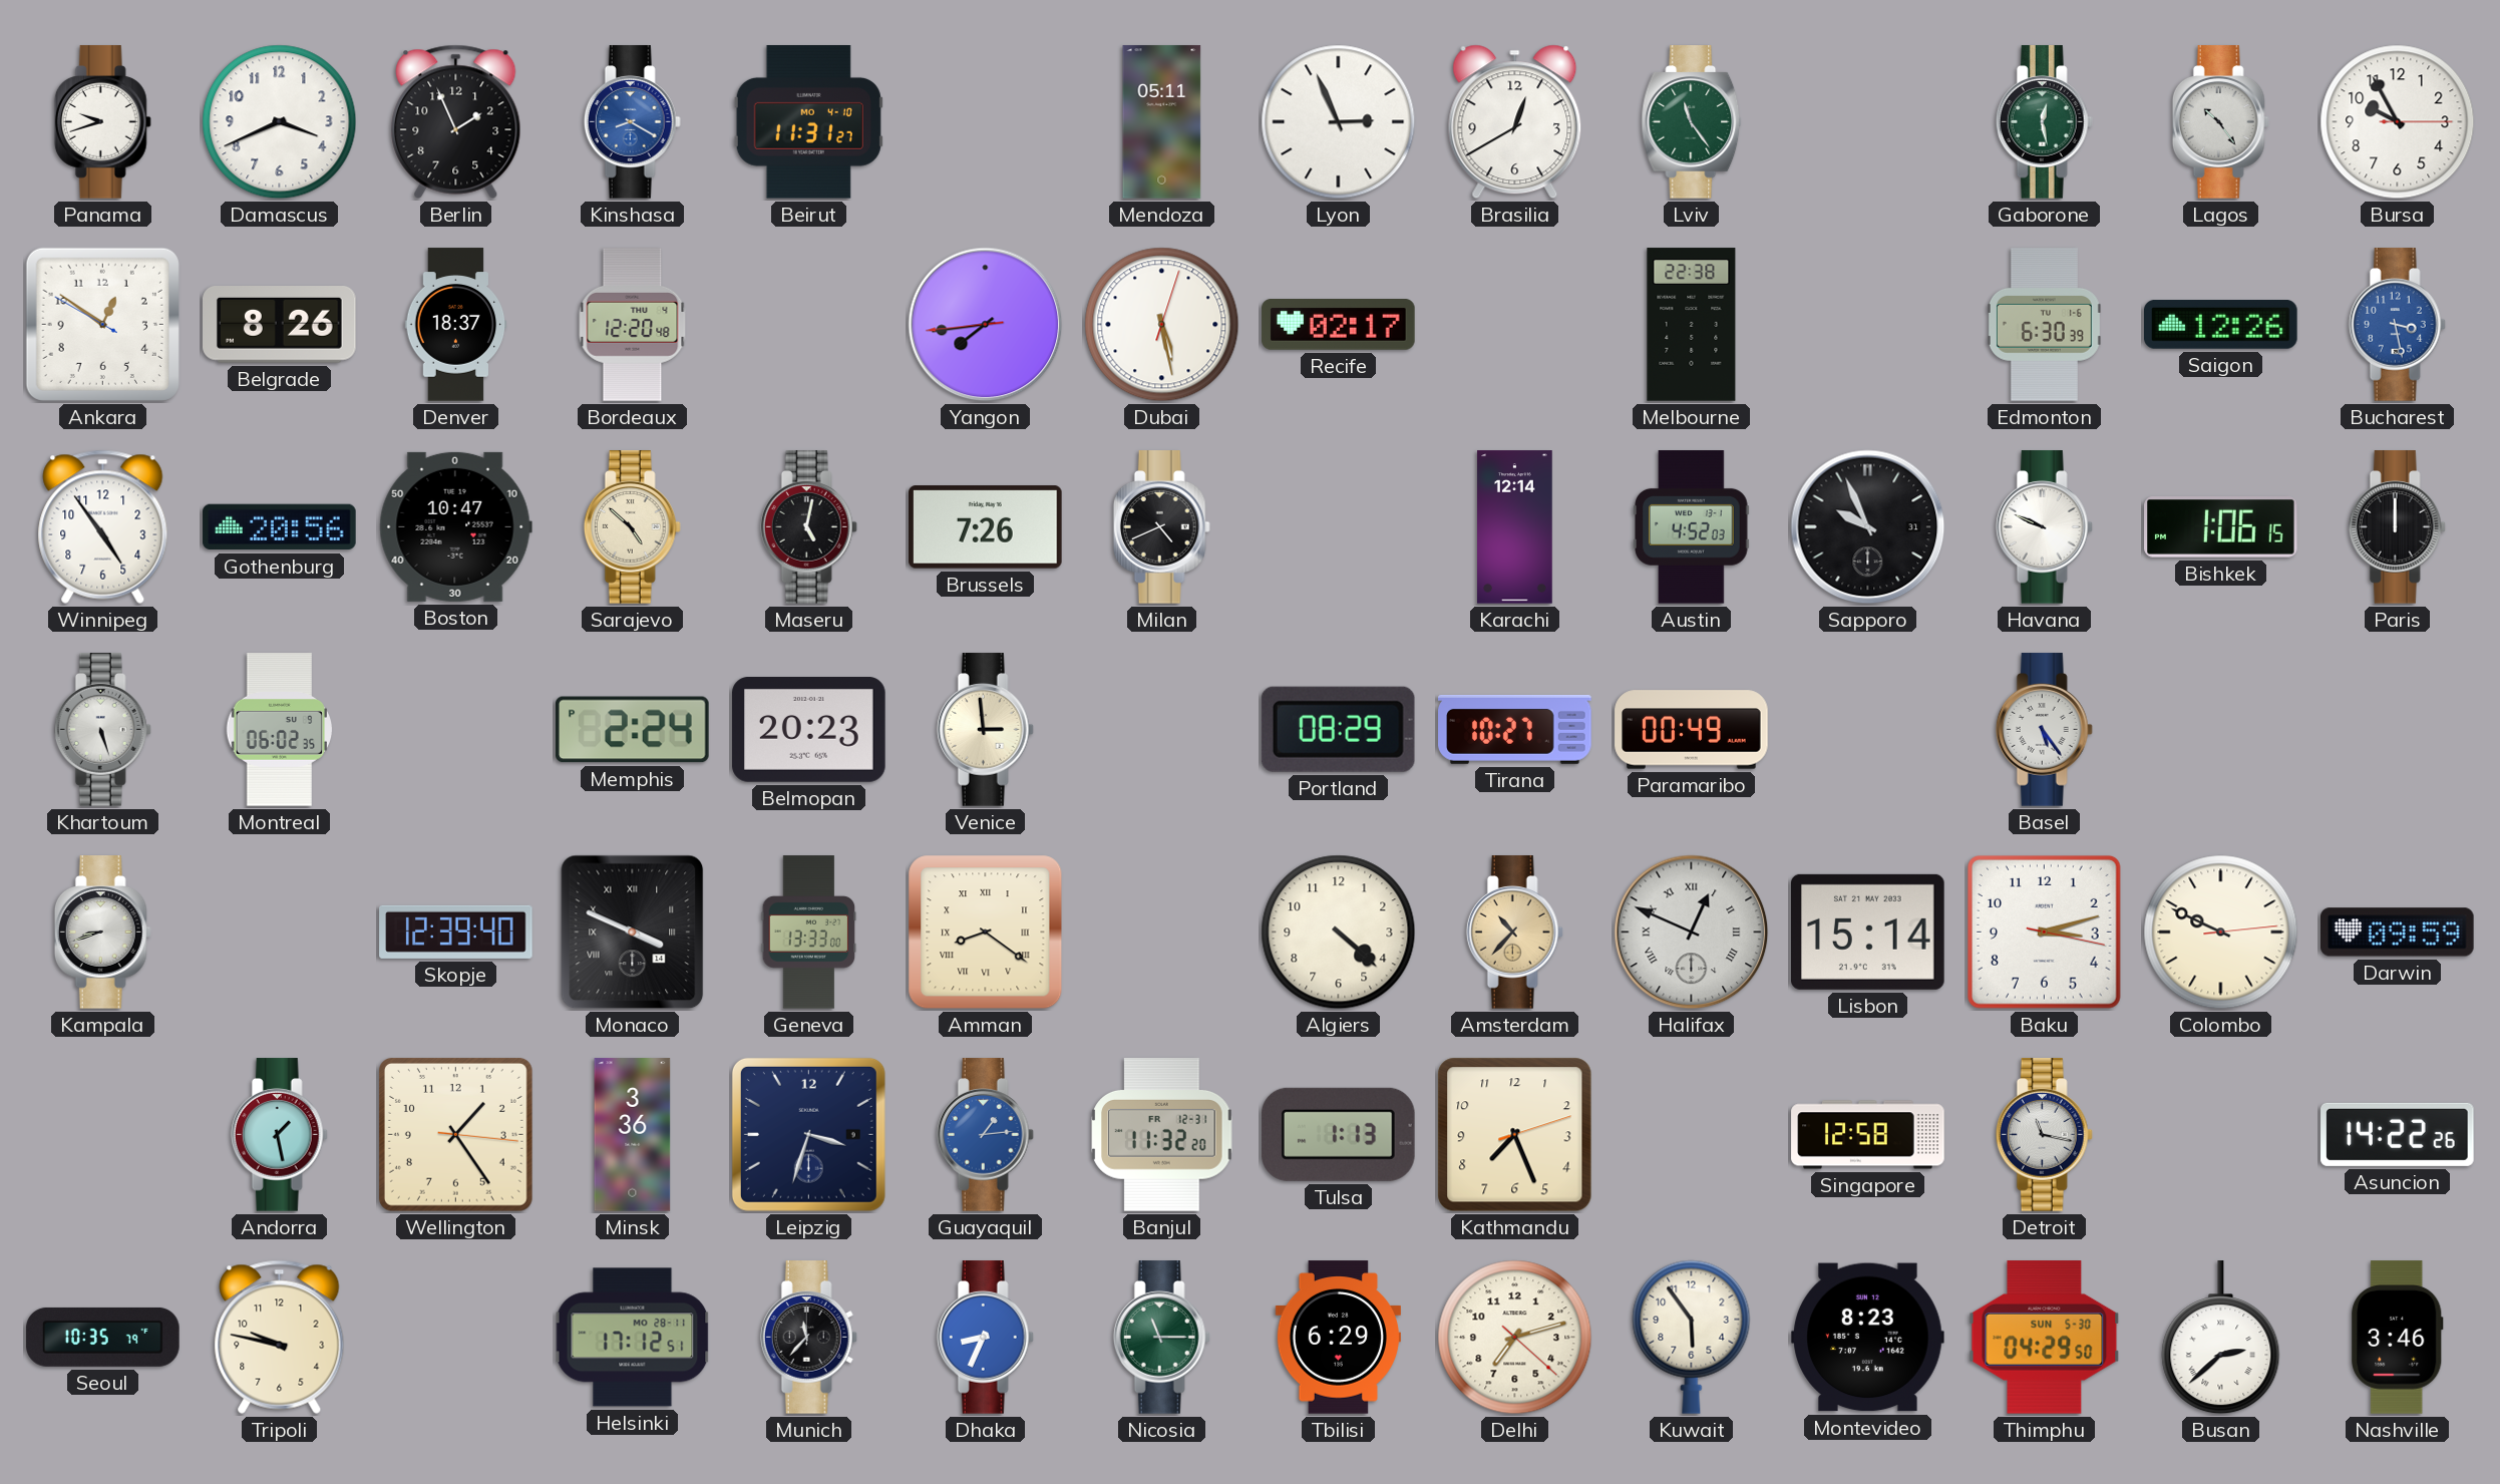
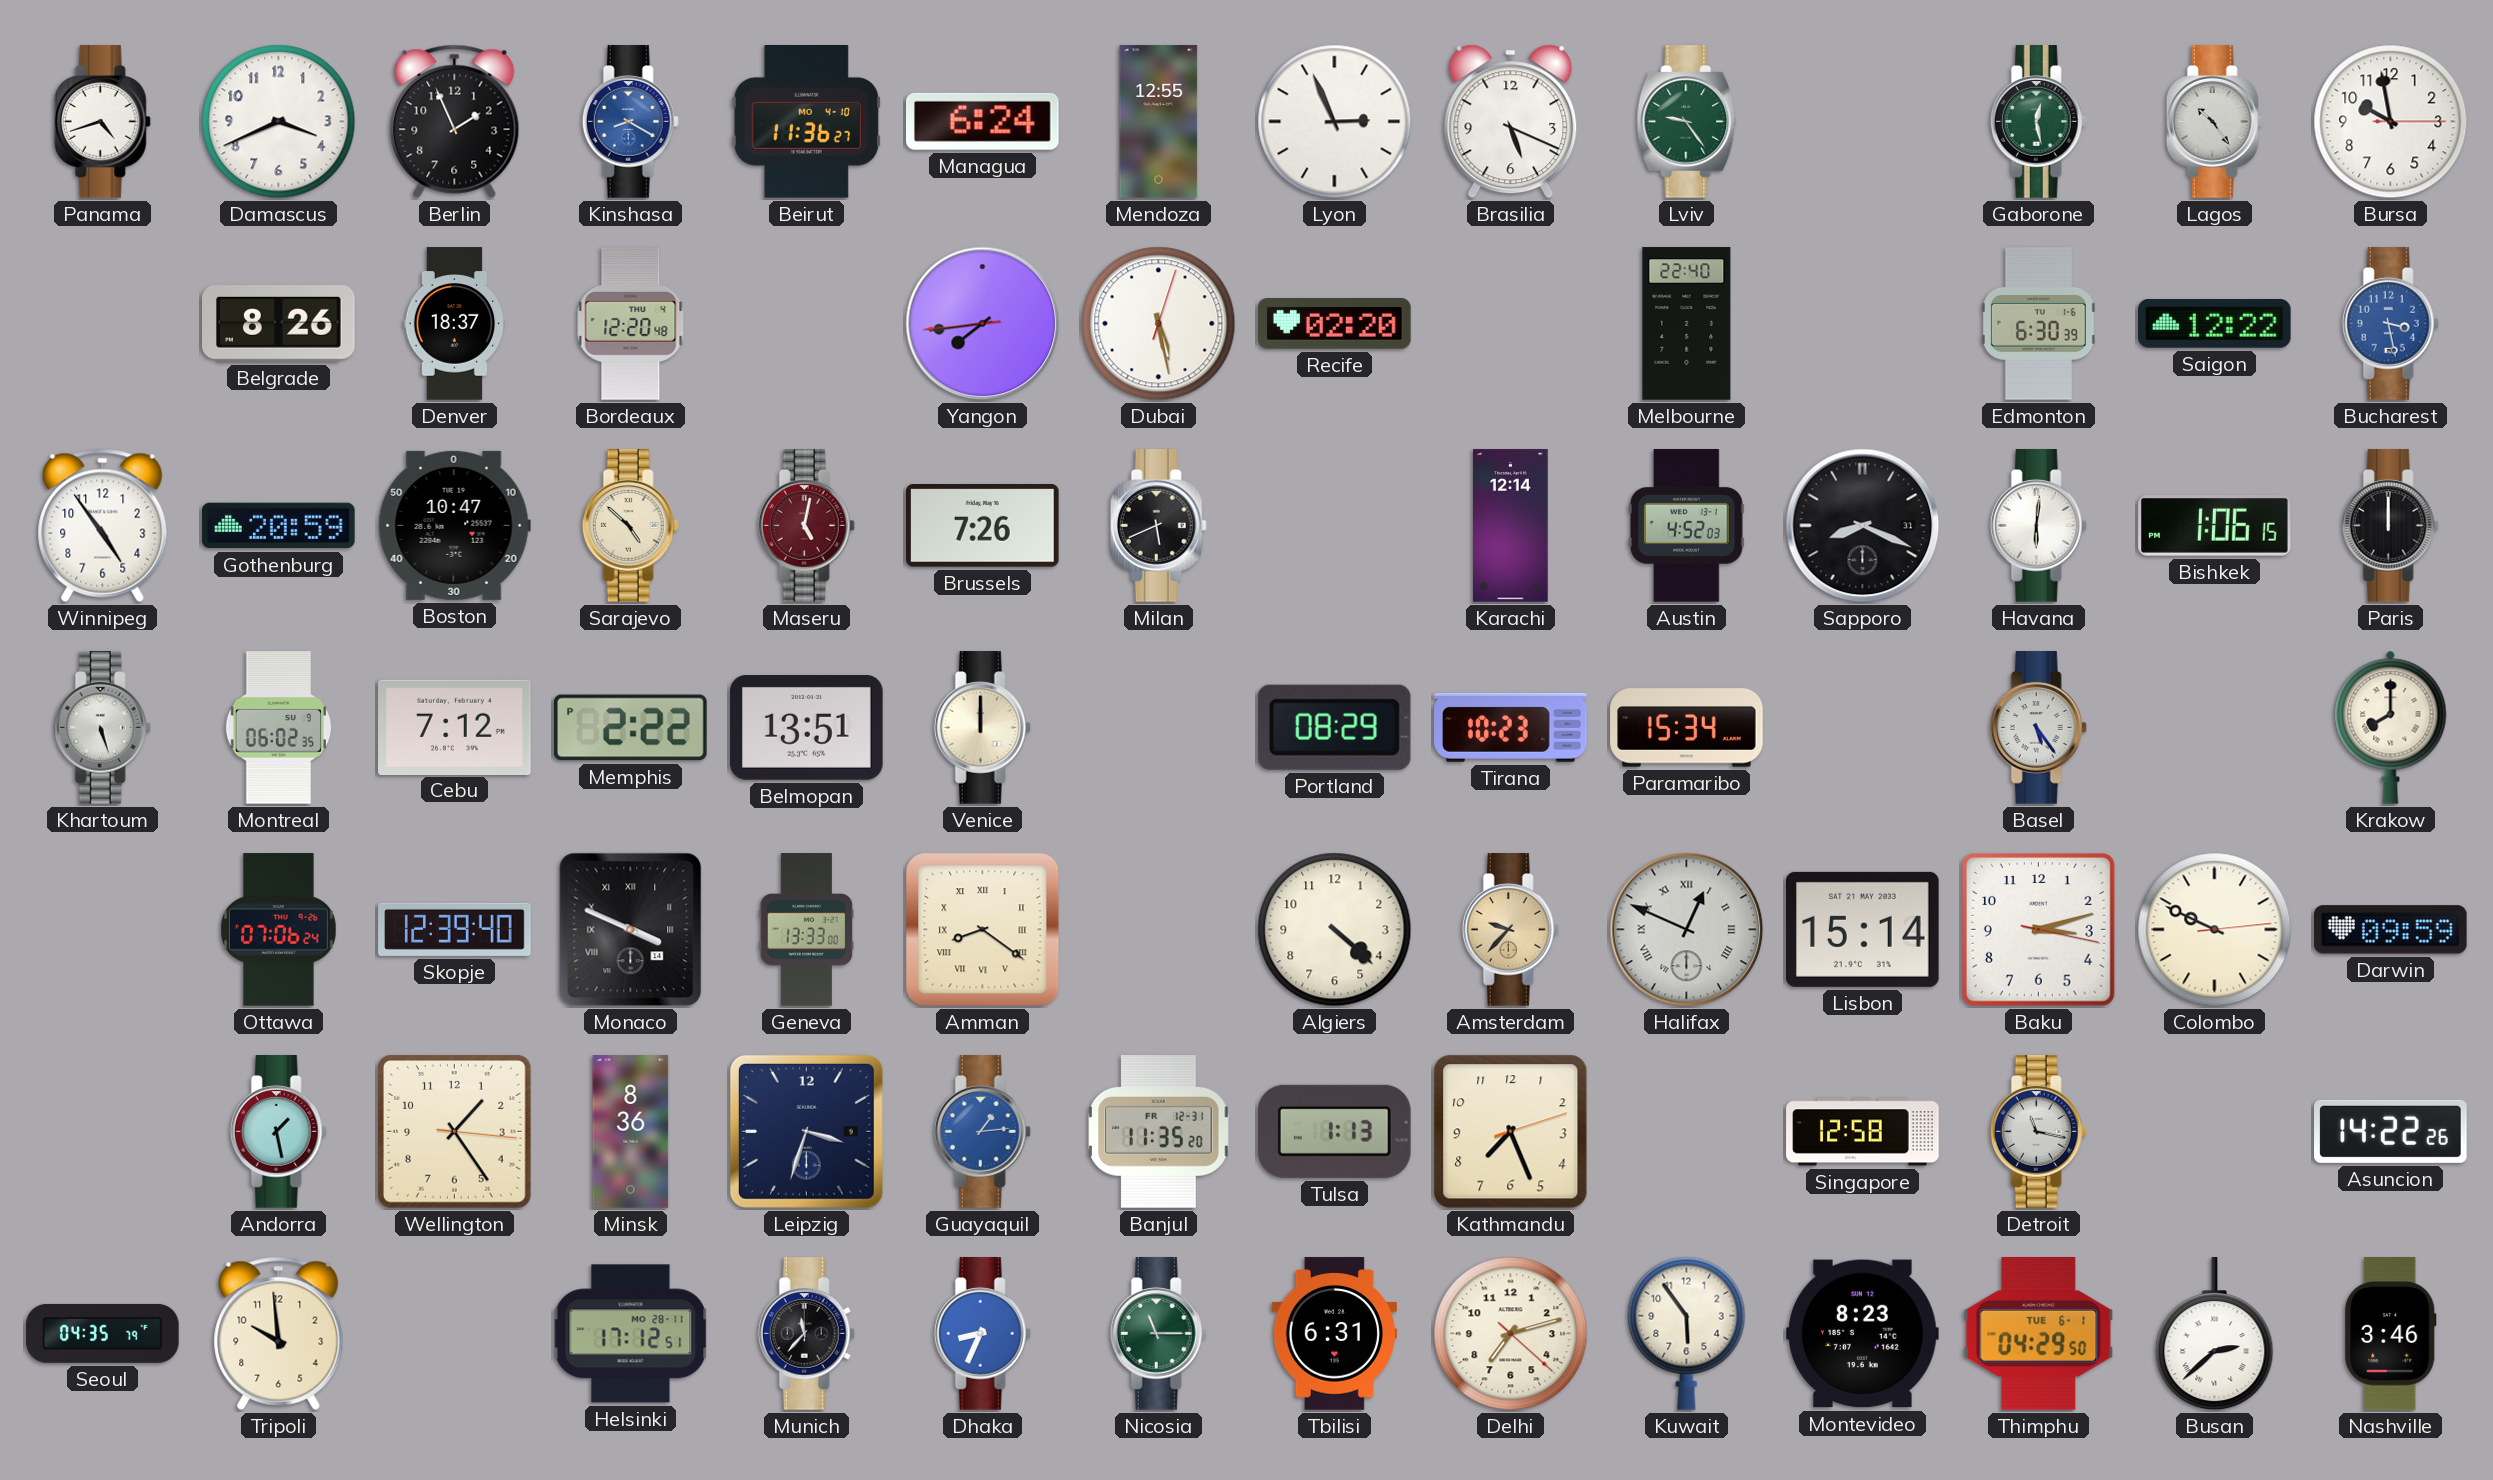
Panama: 9:42 -> 4:42
Beirut: 11:31 -> 11:36
Managua: none -> 6:24
Mendoza: 05:11 -> 12:55
Brasilia: 12:40 -> 5:19
Lviv: 11:24 -> 9:24
Bursa: 9:55 -> 9:58
Ankara: 12:50 -> none
Recife: 02:17 -> 02:20
Melbourne: 22:38 -> 22:40
Saigon: 12:26 -> 12:22
Gothenburg: 20:56 -> 20:59
Maseru dial: black -> burgundy
Milan: 4:41 -> 5:41
Sapporo: 9:56 -> 8:19
Havana: 9:49 -> 6:01
Cebu: none -> 7:12
Memphis: 2:24 -> 2:22
Belmopan: 20:23 -> 13:51
Venice: 2:59 -> 12:00
Tirana: 10:27 -> 10:23
Paramaribo: 00:49 -> 15:34
Krakow: none -> 8:00
Kampala: 8:42 -> none
Ottawa: none -> 07:06
Amsterdam: 10:37 -> 9:37
Minsk: 3:36 -> 8:36
Banjul: 11:32 -> 11:35
Seoul: 10:35 -> 04:35
Tripoli: 9:47 -> 9:59
Tbilisi: 6:29 -> 6:31
Thimphu date: SUN 5-30 -> TUE 6-1
